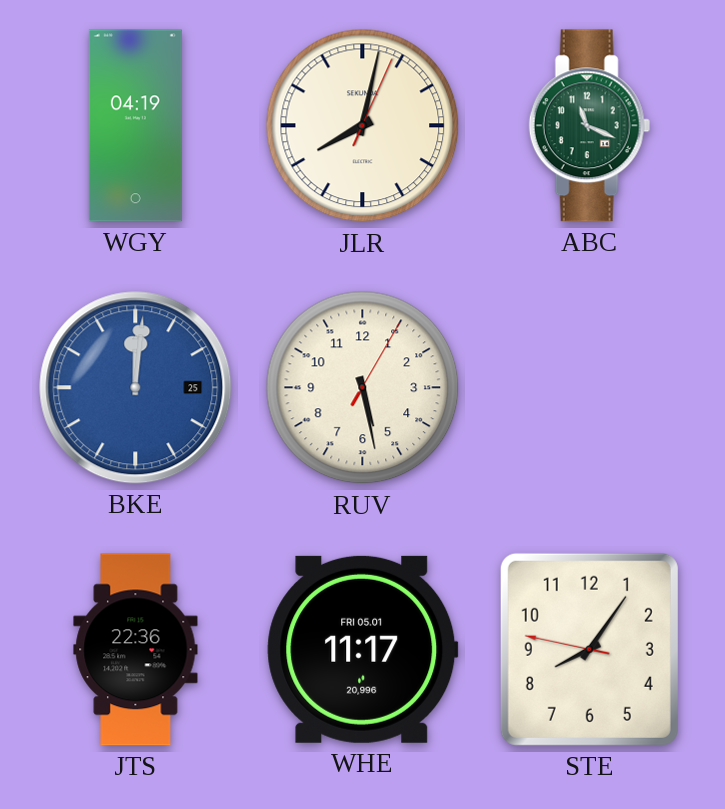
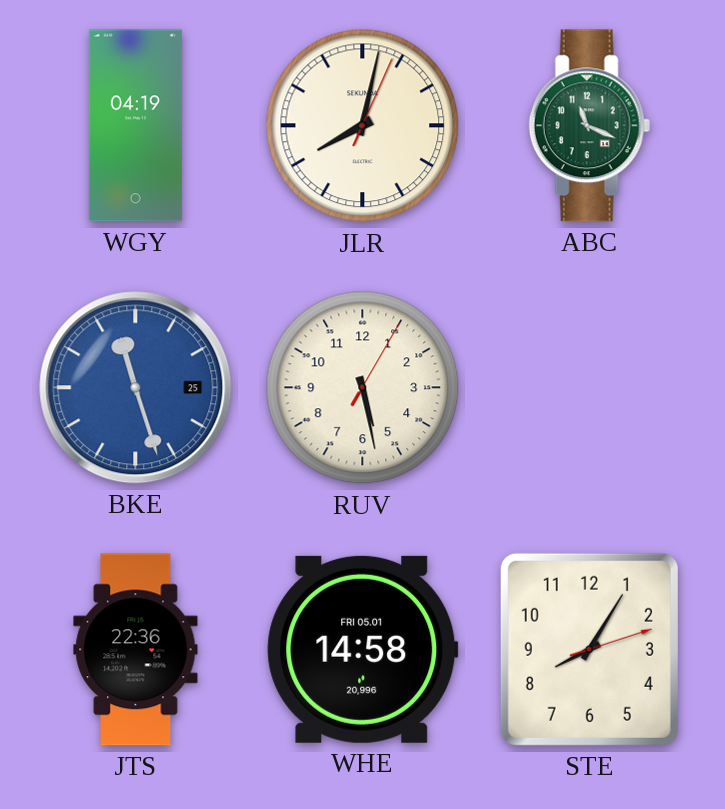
BKE: 12:01 -> 11:27
WHE: 11:17 -> 14:58
STE: 8:05:47 -> 8:05:12
